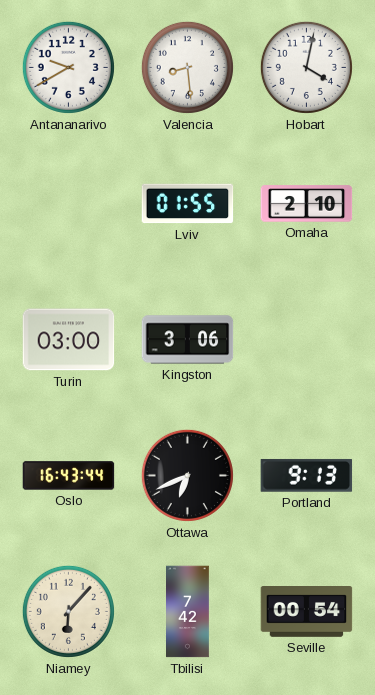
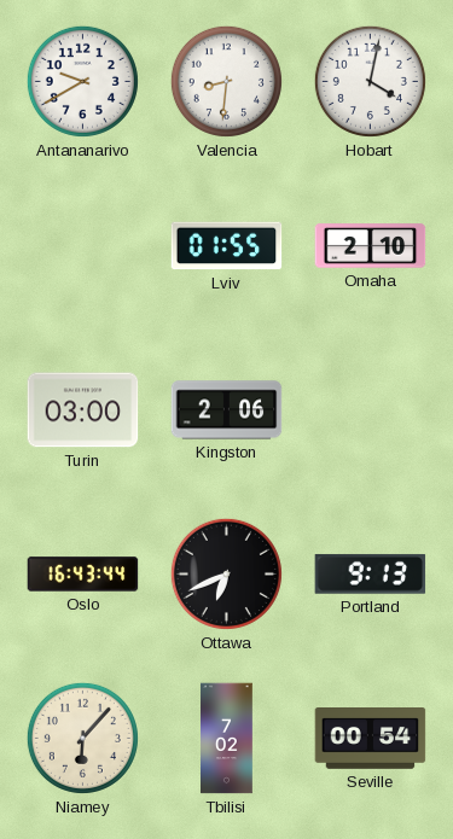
Valencia: 8:29 -> 8:31
Kingston: 3:06 -> 2:06
Tbilisi: 7:42 -> 7:02
